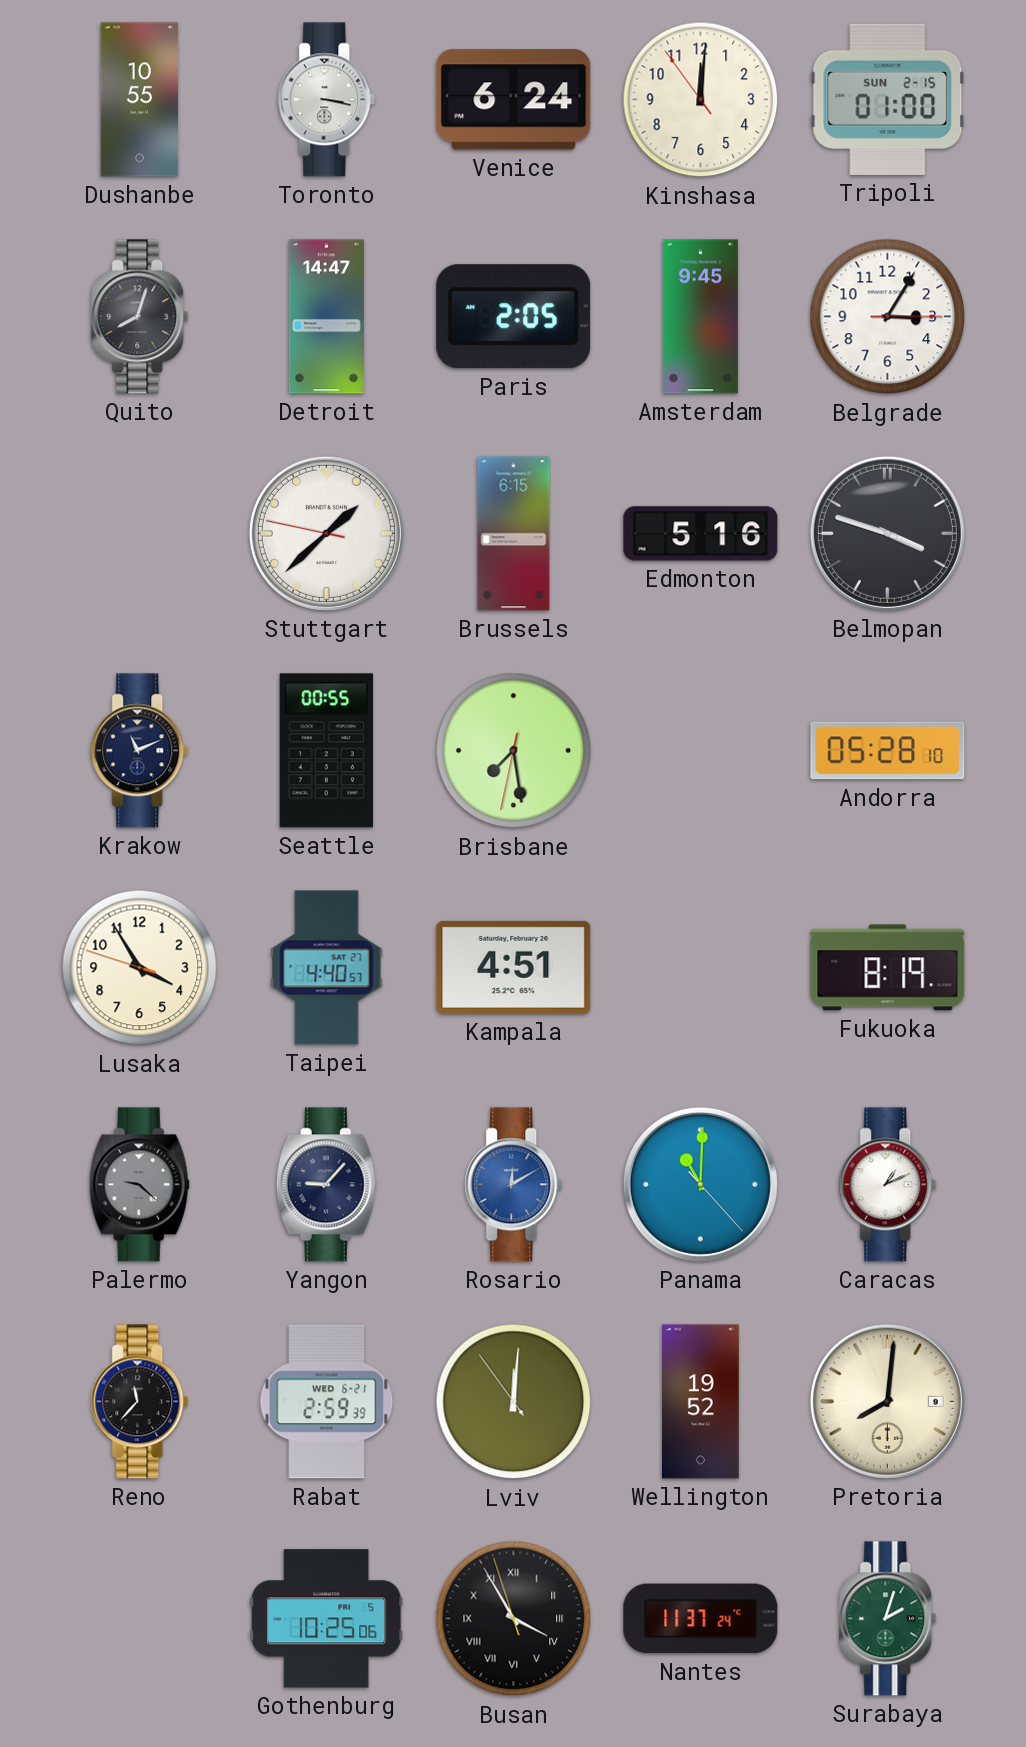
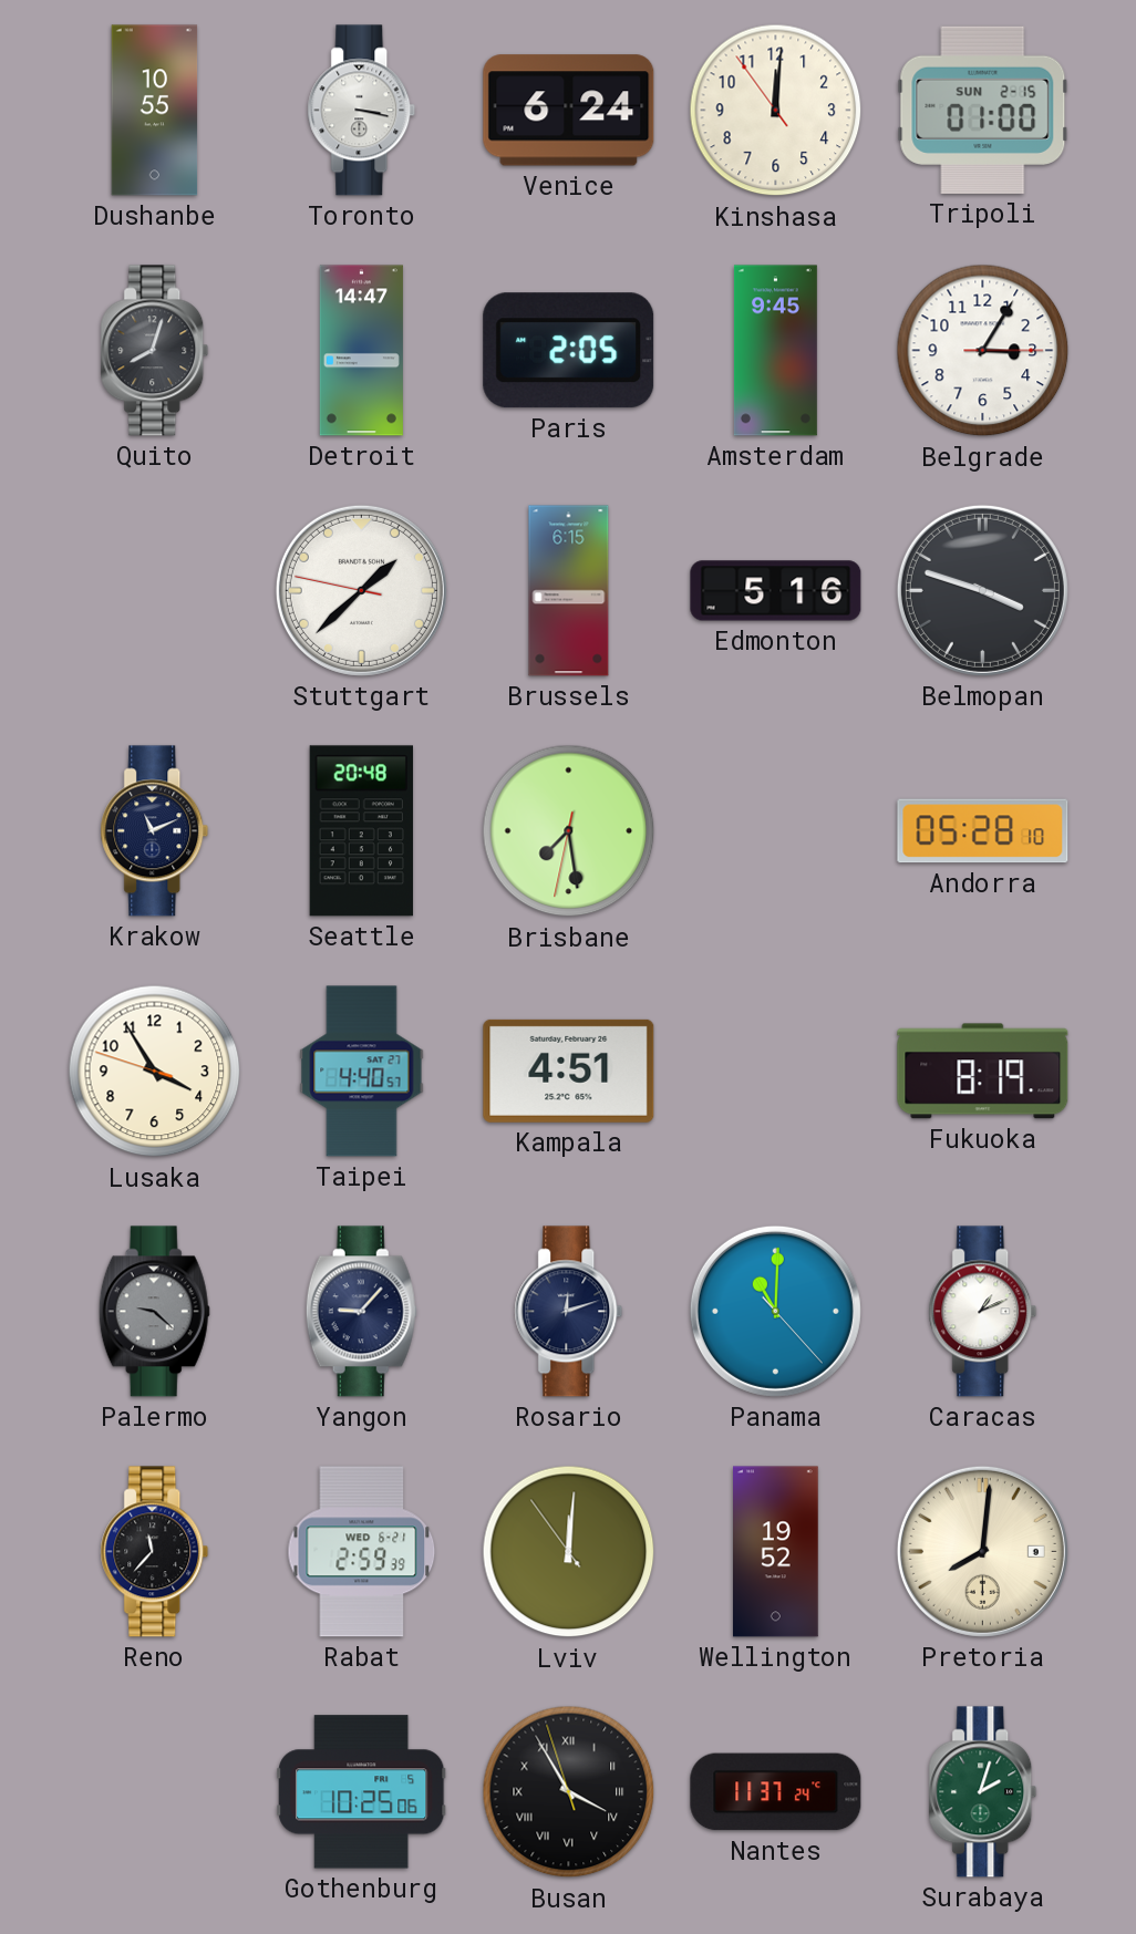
Seattle: 00:55 -> 20:48
Rosario: 12:10 -> 12:12
Rosario dial: blue -> navy
